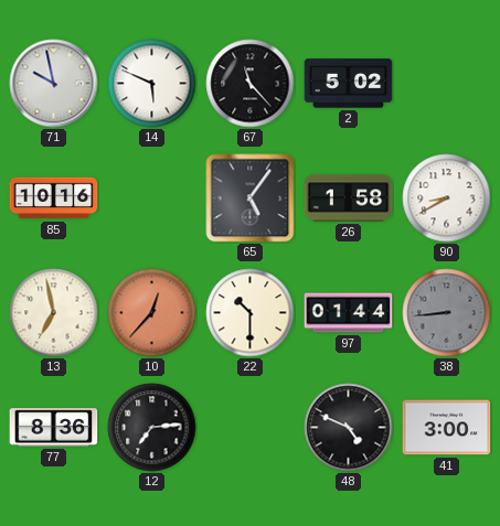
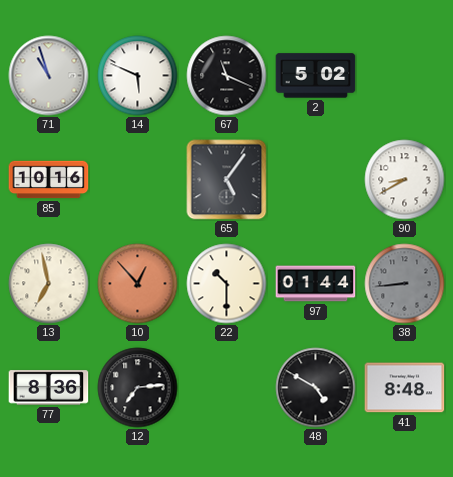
71: 9:58 -> 10:57
67: 11:23 -> 11:19
26: 1:58 -> none
10: 12:37 -> 12:53
48: 4:49 -> 4:50
41: 3:00 -> 8:48
